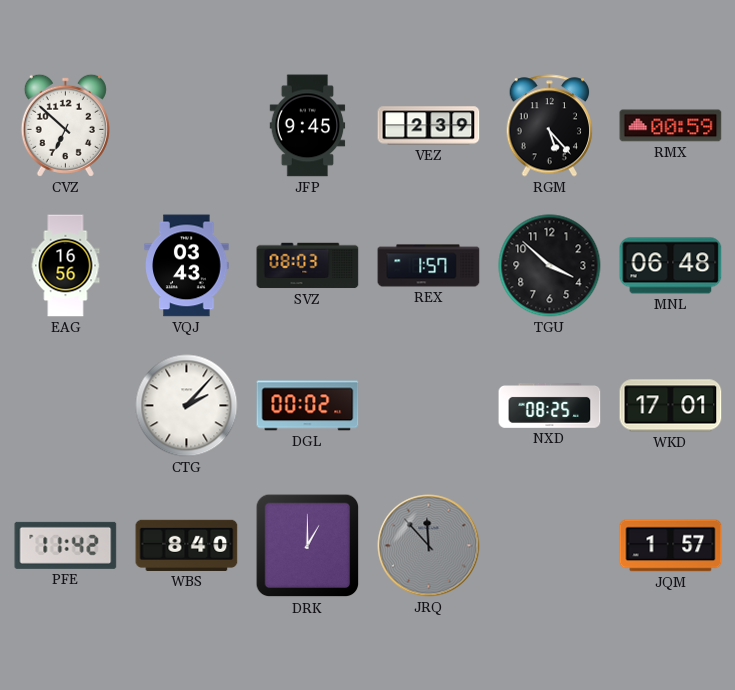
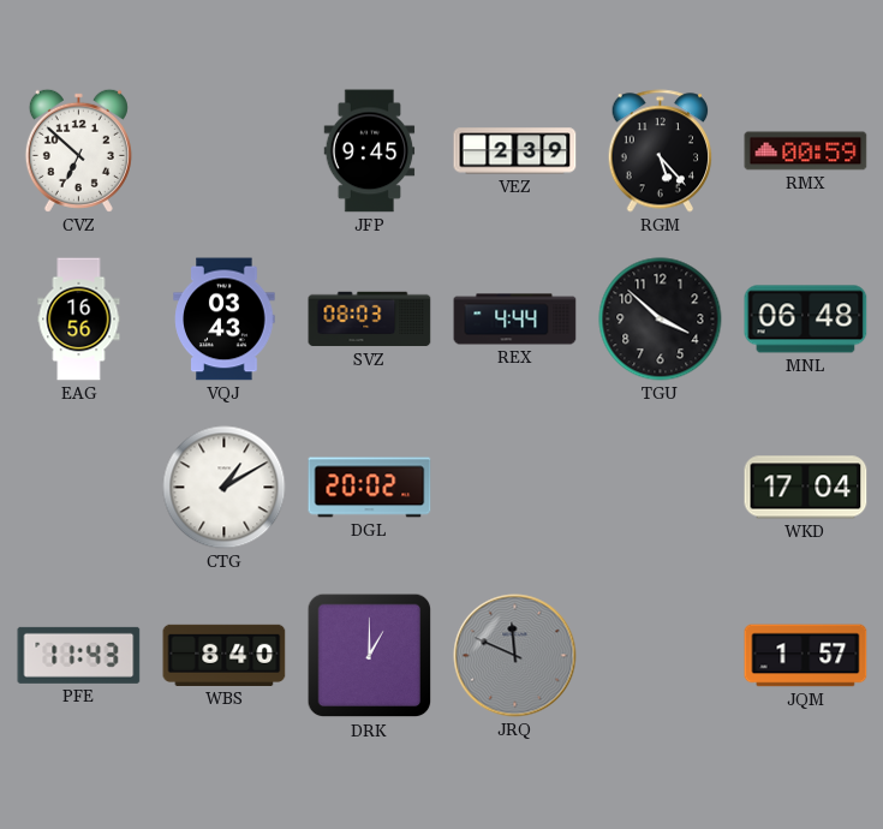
REX: 1:57 -> 4:44
CTG: 2:07 -> 1:10
DGL: 00:02 -> 20:02
NXD: 08:25 -> none
WKD: 17:01 -> 17:04
PFE: 11:42 -> 11:43
JRQ: 11:53 -> 11:49
